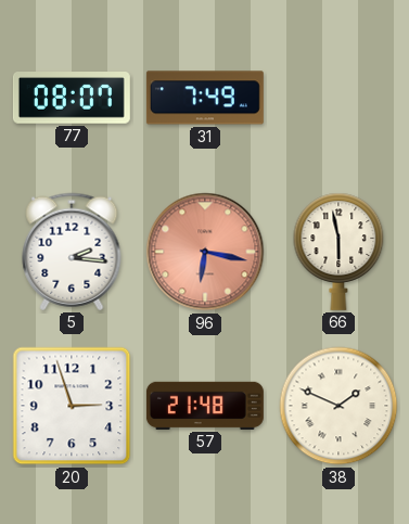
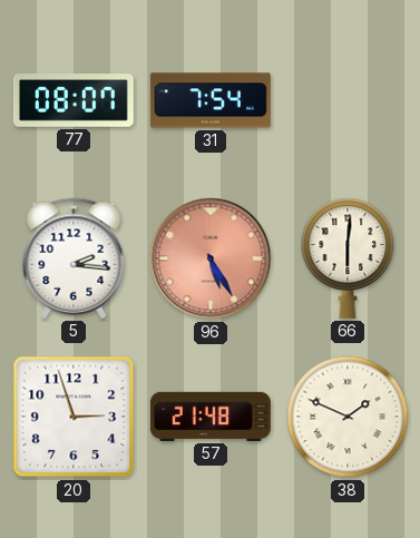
31: 7:49 -> 7:54
96: 6:17 -> 5:25
66: 5:58 -> 6:01
